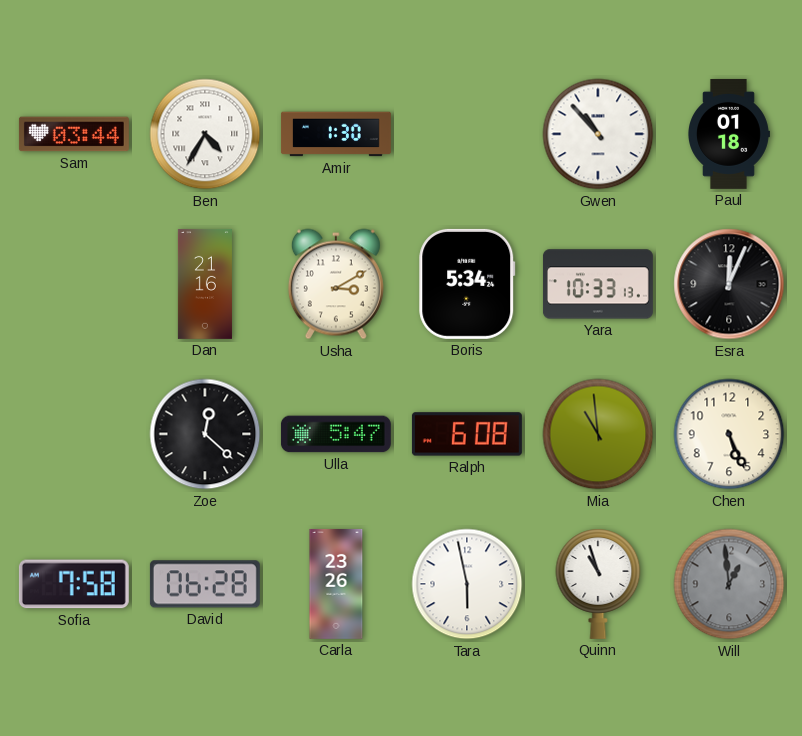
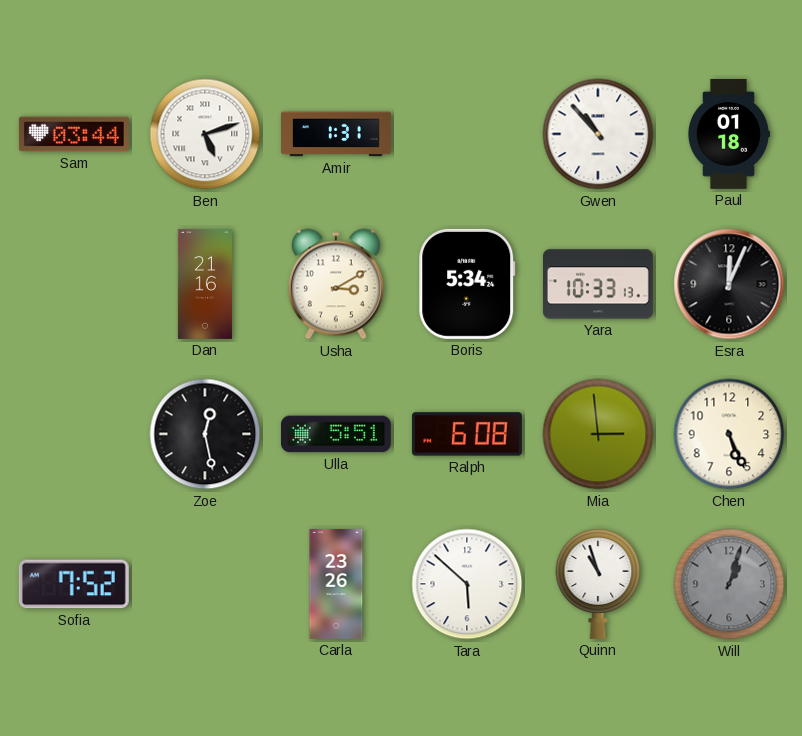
Ben: 4:35 -> 5:12
Amir: 1:30 -> 1:31
Zoe: 12:22 -> 12:28
Ulla: 5:47 -> 5:51
Mia: 10:59 -> 2:59
Sofia: 7:58 -> 7:52
David: 06:28 -> none
Tara: 5:58 -> 5:52
Will: 12:59 -> 1:03
